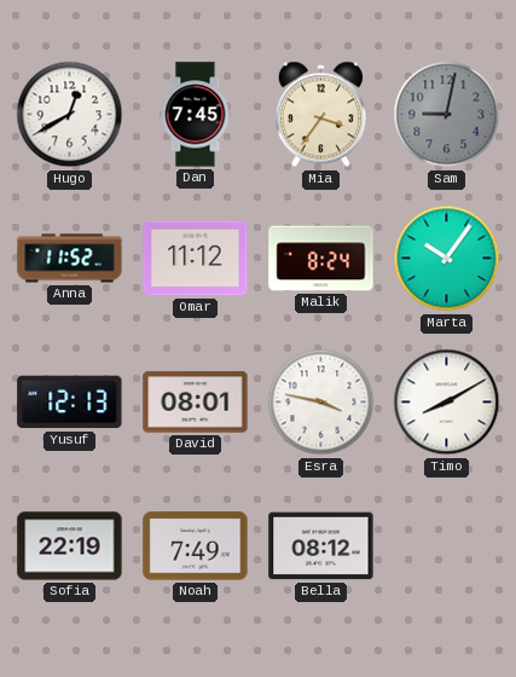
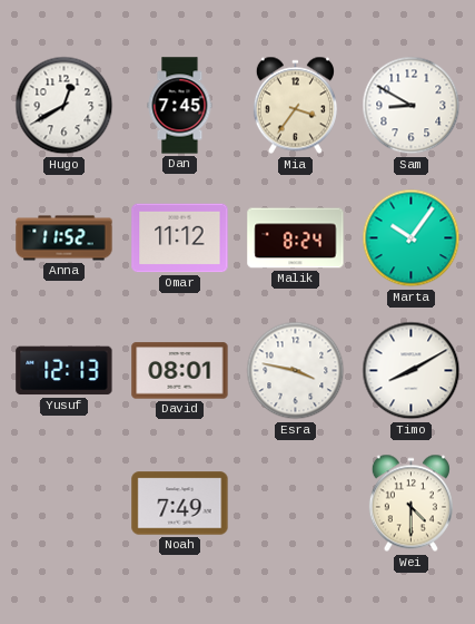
Sam: 9:02 -> 8:50
Sam dial: grey -> white
Sofia: 22:19 -> none
Bella: 08:12 -> none
Wei: none -> 4:30
